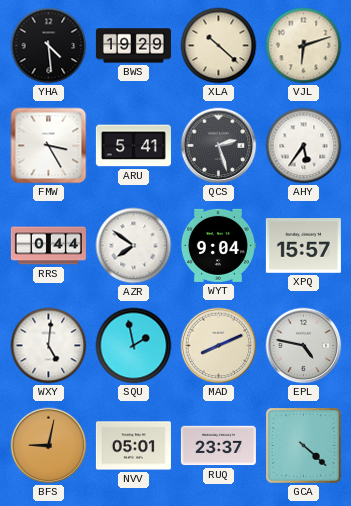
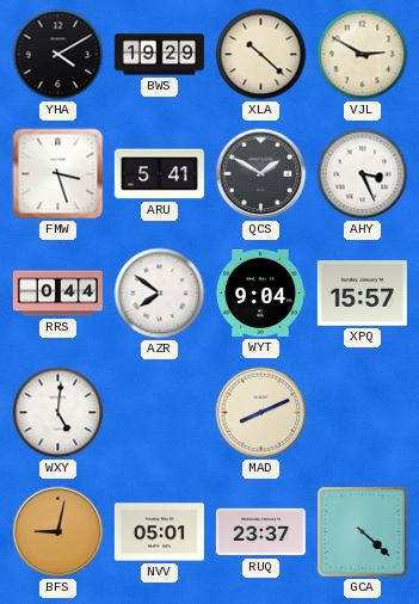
YHA: 4:29 -> 4:10
VJL: 6:12 -> 2:50
FMW: 3:25 -> 3:27
QCS: 2:27 -> 1:50
AHY: 5:36 -> 3:26
SQU: 1:58 -> none
EPL: 4:47 -> none
